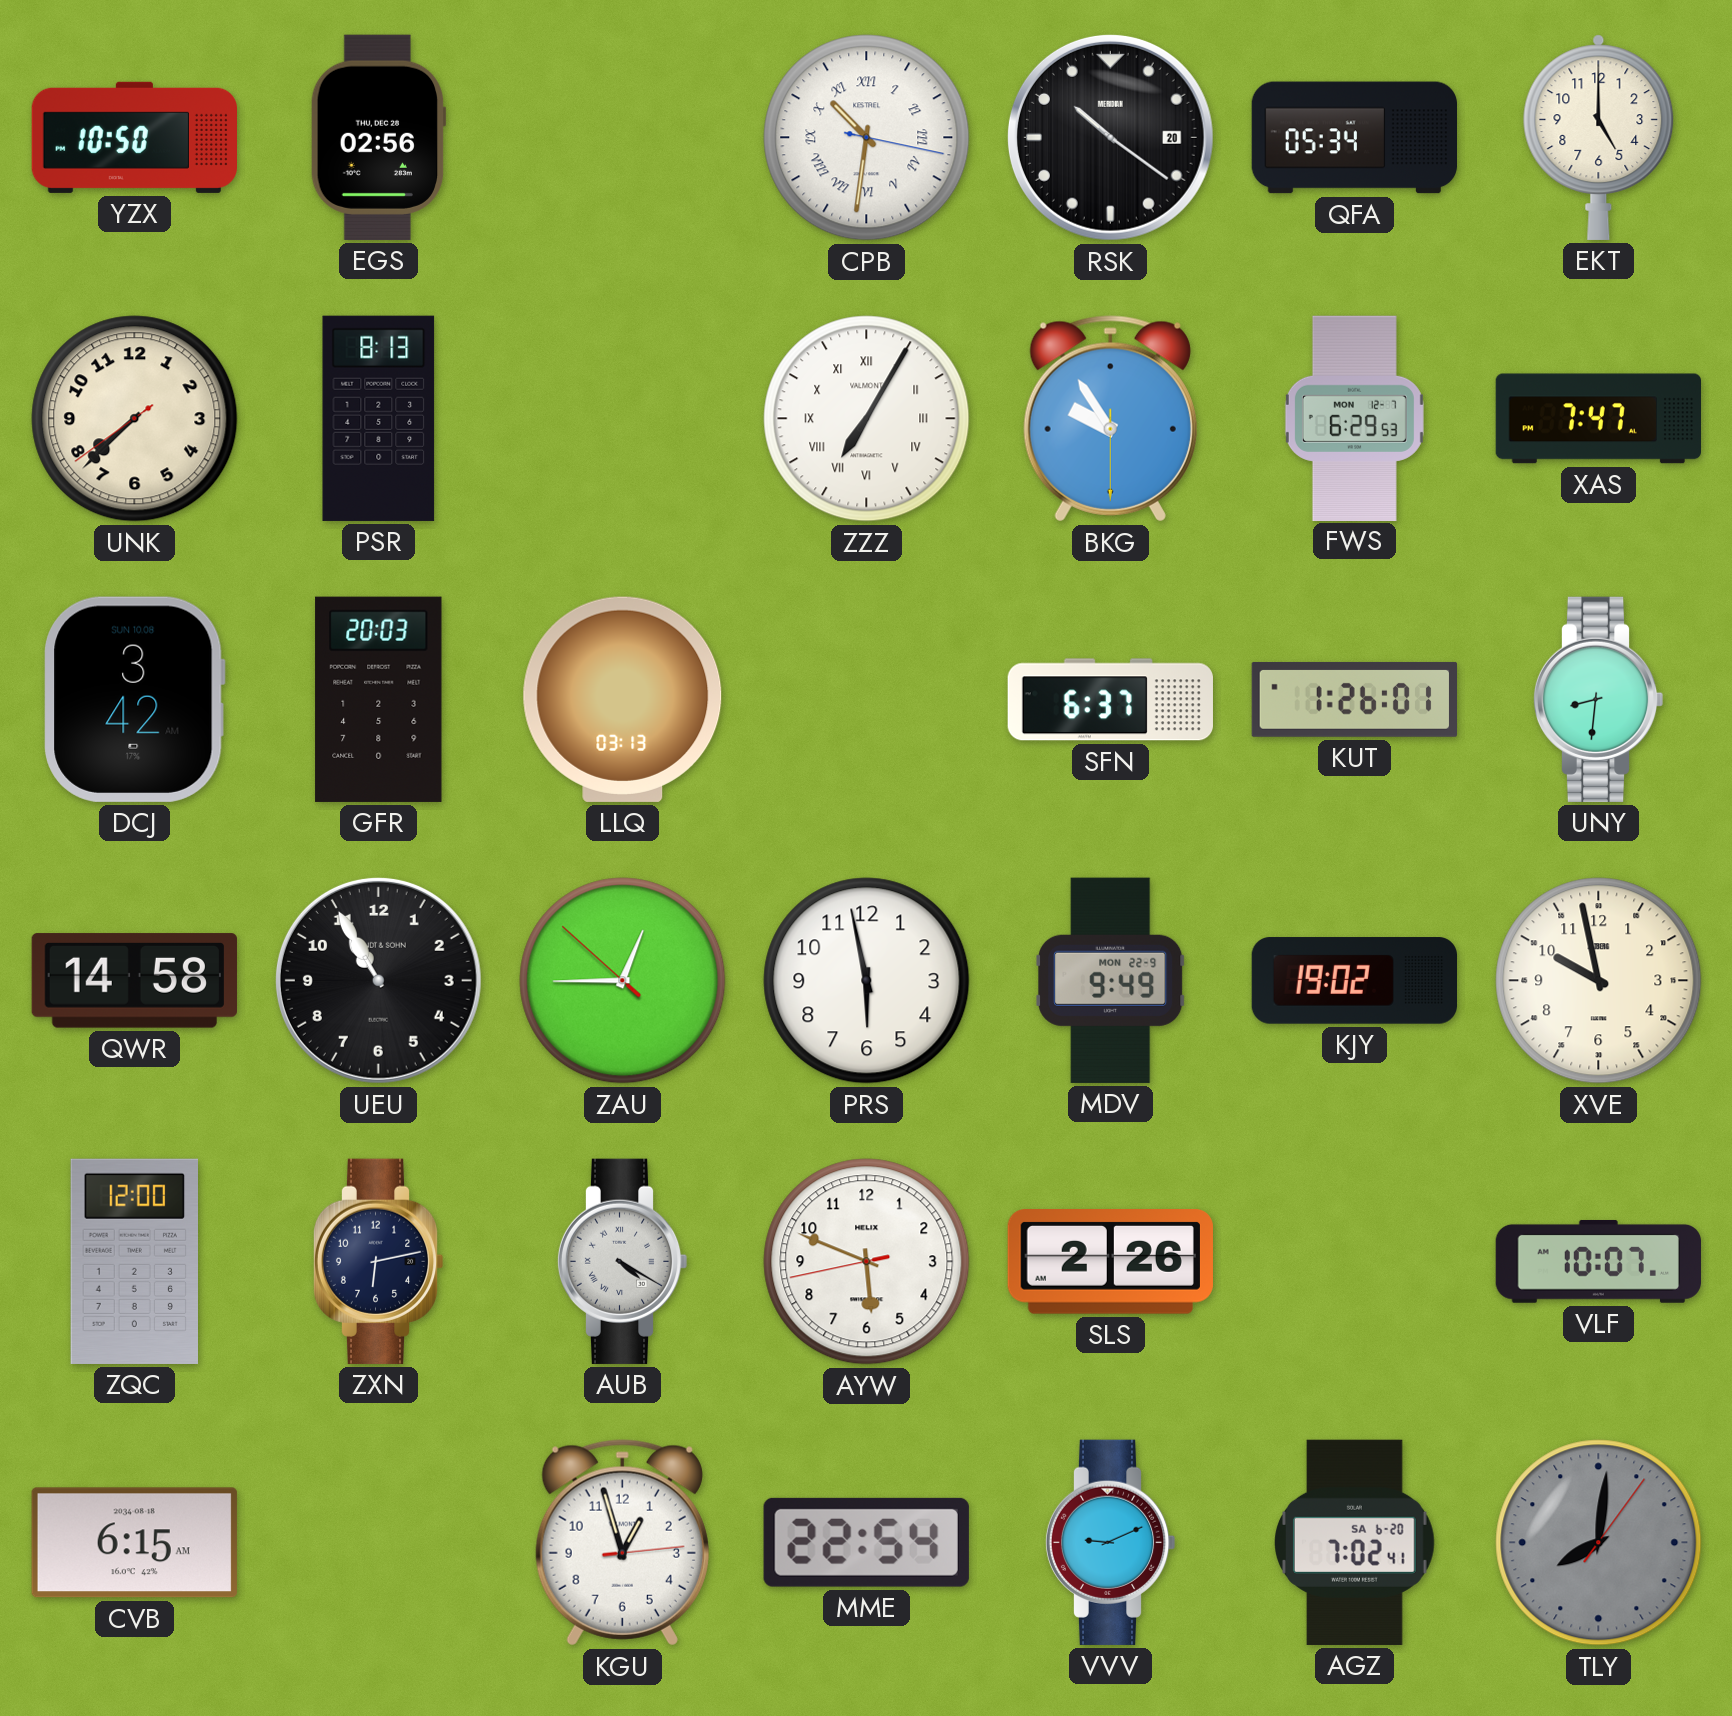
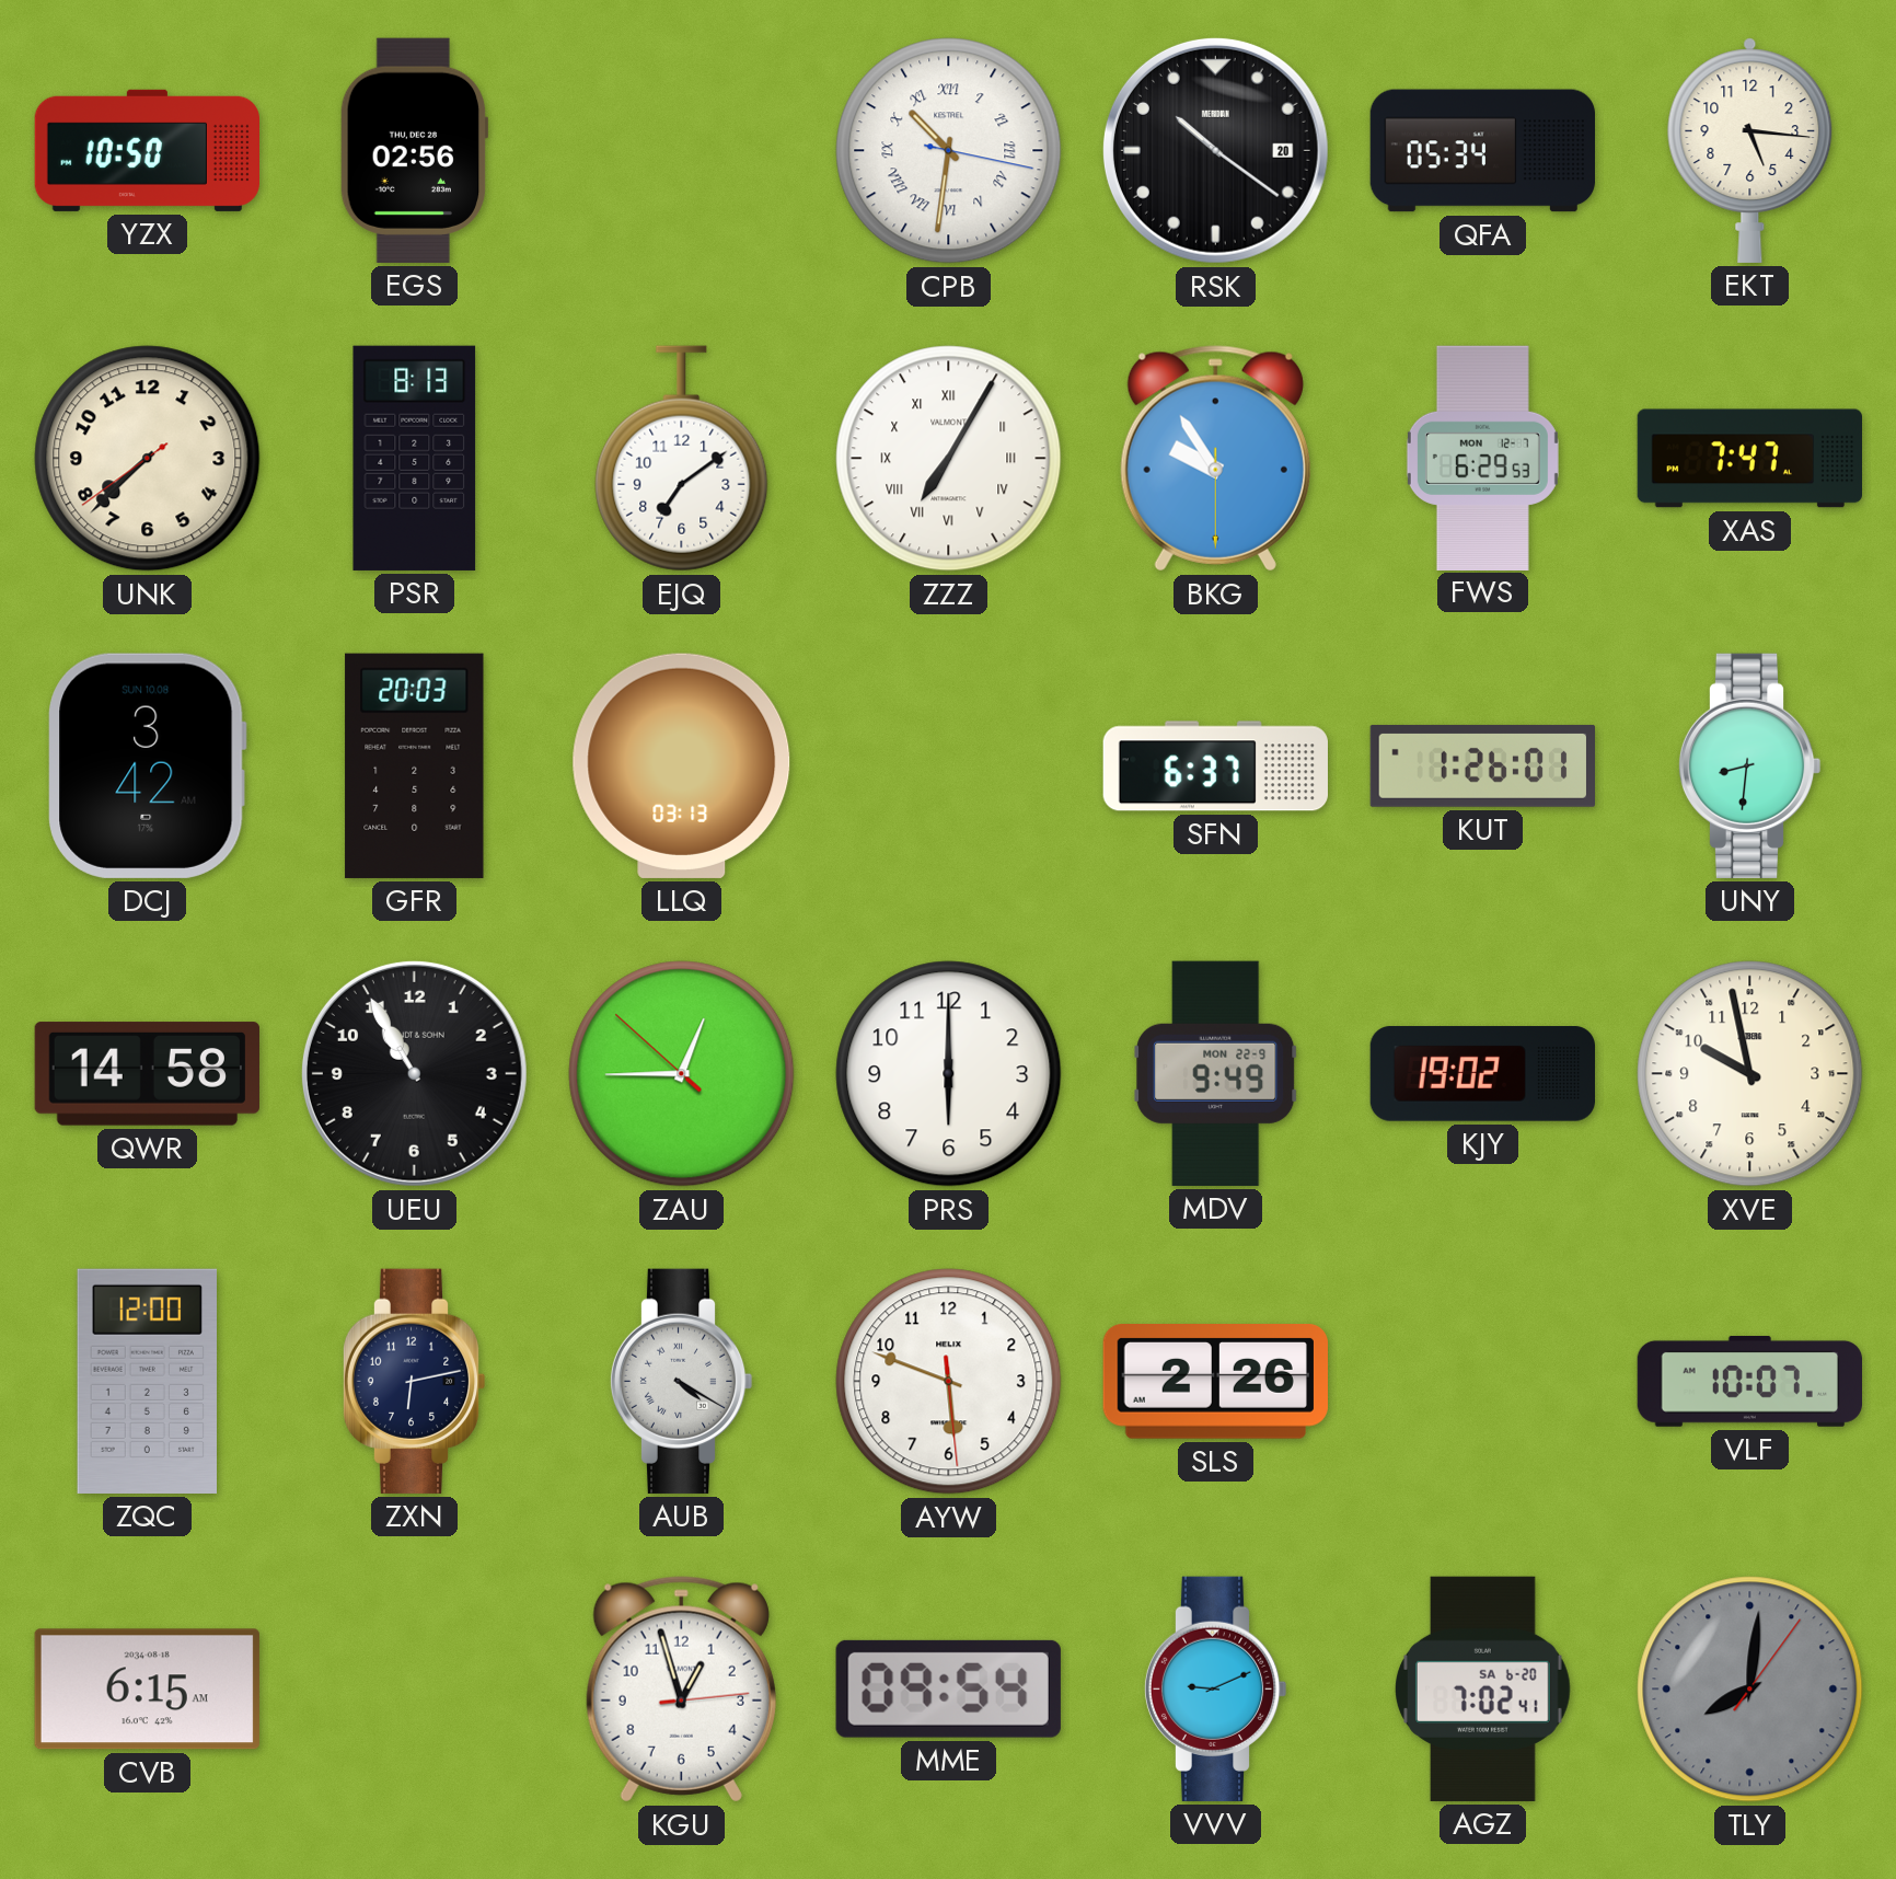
EKT: 5:00 -> 5:16
EJQ: none -> 7:09
PRS: 5:58 -> 6:00
AYW: 5:48:43 -> 5:48:29
MME: 22:54 -> 09:54
